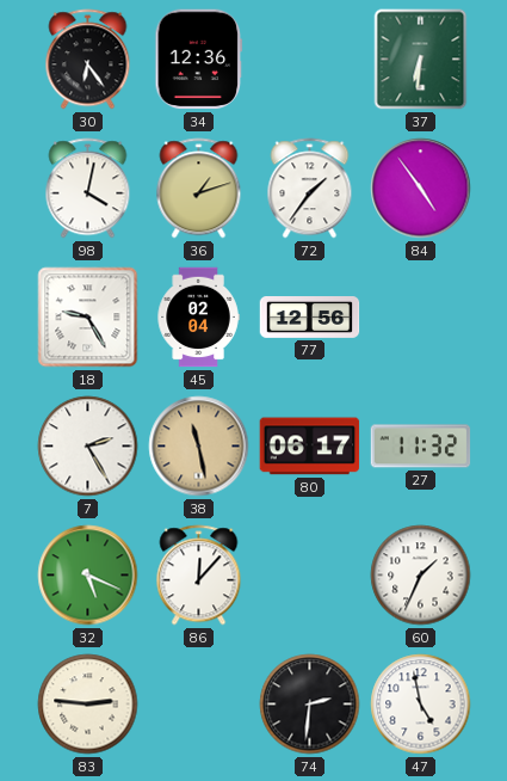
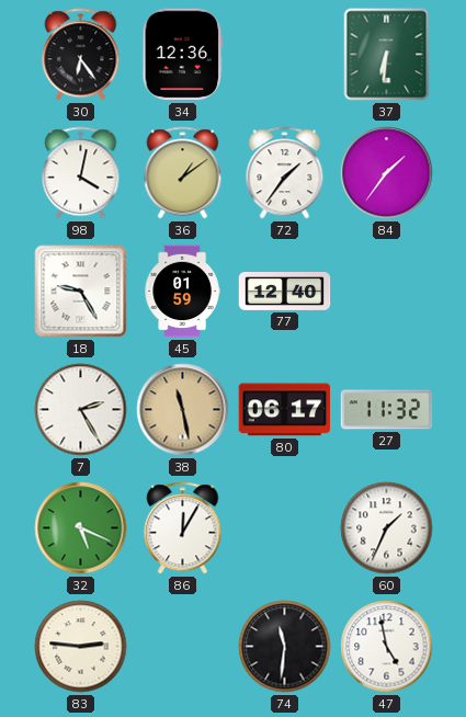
36: 1:12 -> 1:09
84: 4:54 -> 1:36
45: 02:04 -> 01:59
77: 12:56 -> 12:40
86: 12:07 -> 12:05
74: 2:31 -> 11:31
